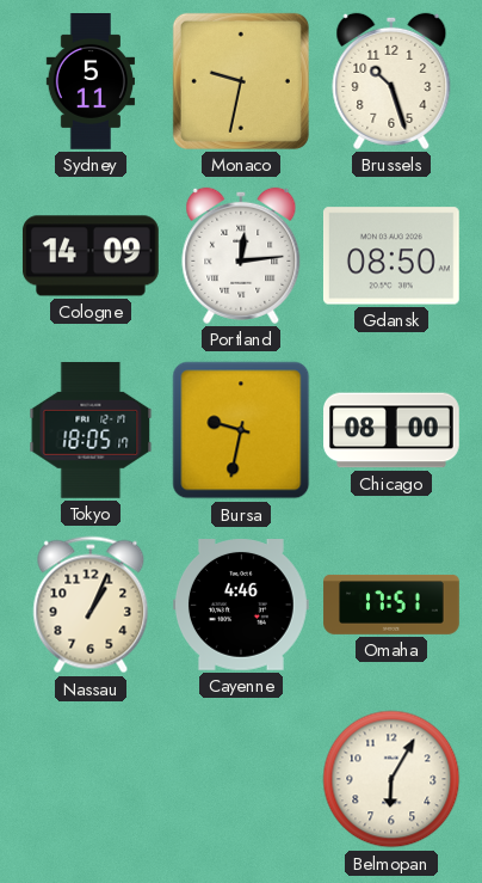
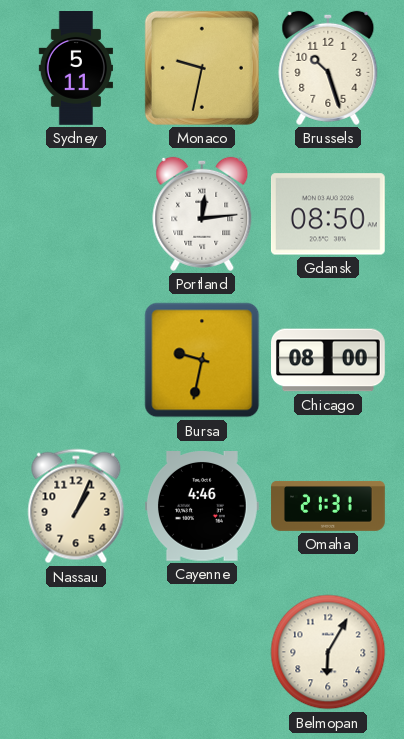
Cologne: 14:09 -> none
Tokyo: 18:05 -> none
Omaha: 17:51 -> 21:31
